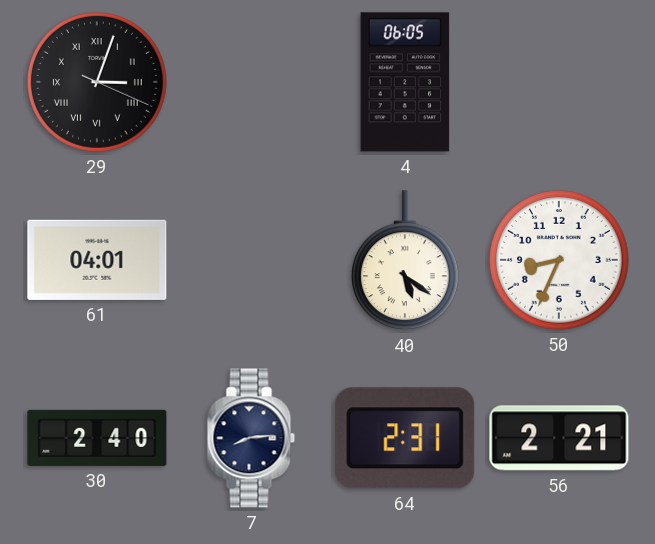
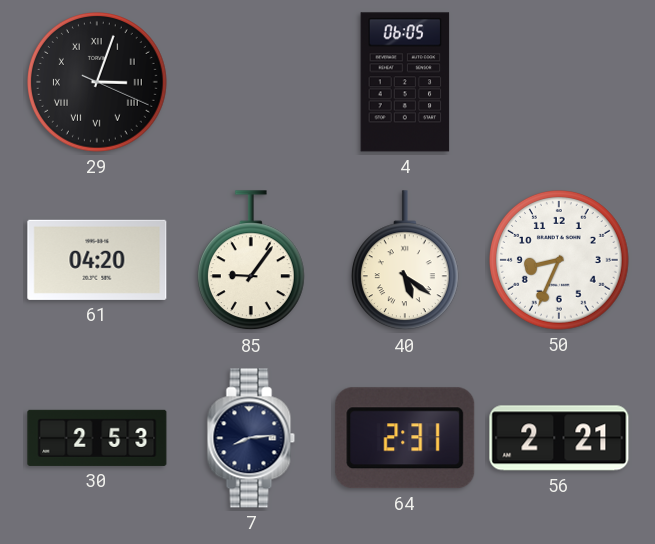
61: 04:01 -> 04:20
85: none -> 9:06
30: 2:40 -> 2:53
